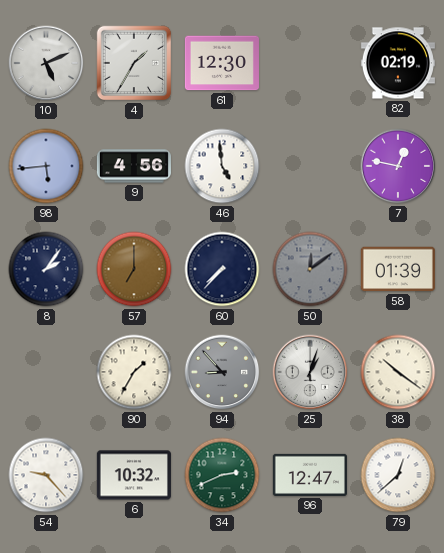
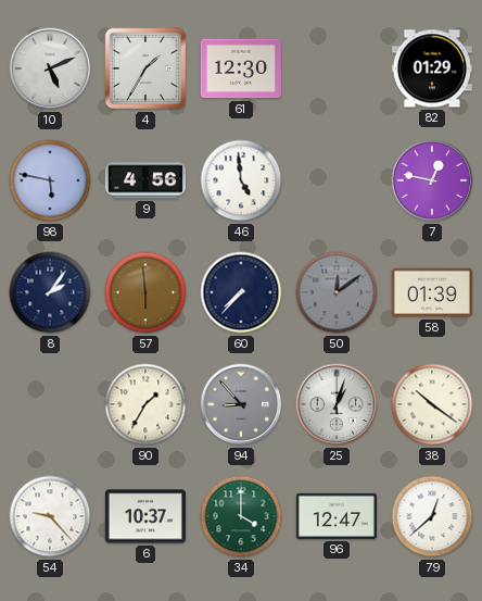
82: 02:19 -> 01:29
98: 5:44 -> 5:47
57: 7:00 -> 5:59
6: 10:32 -> 10:37
34: 2:41 -> 4:00
